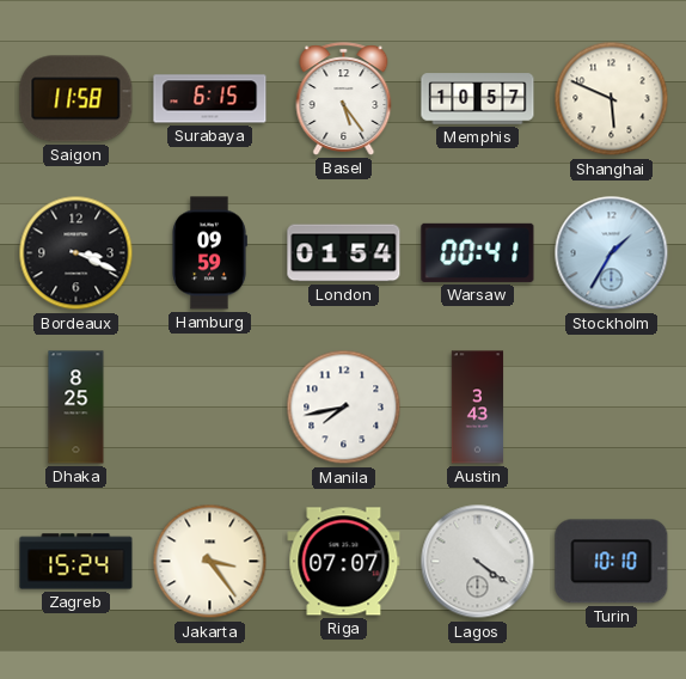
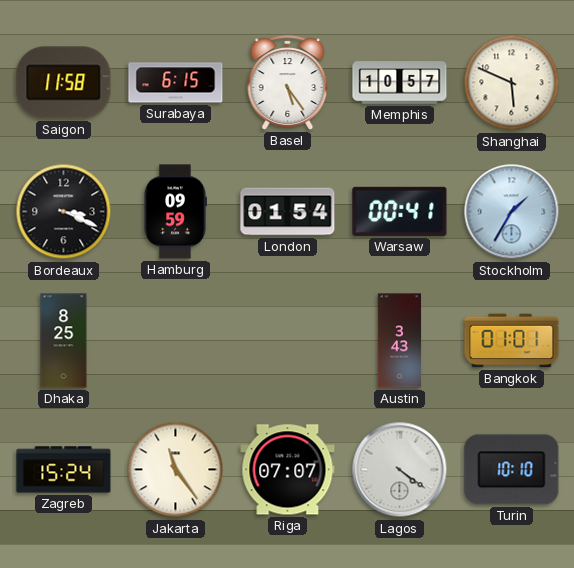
Manila: 7:43 -> none
Bangkok: none -> 01:01
Jakarta: 3:24 -> 11:24
